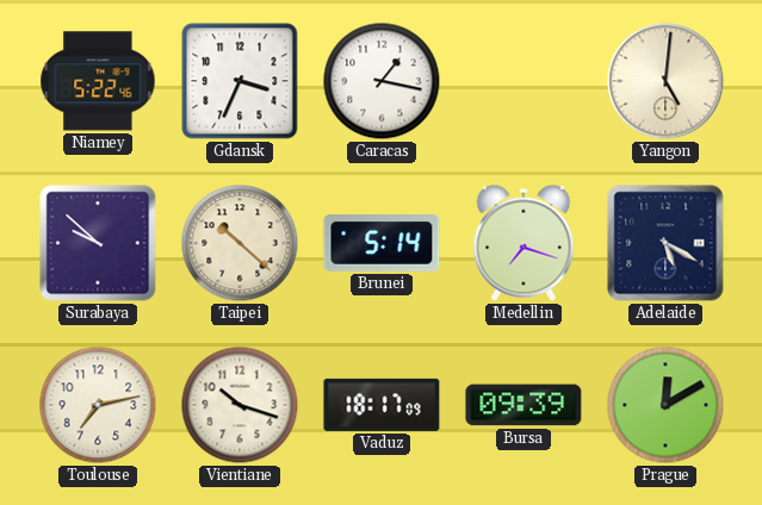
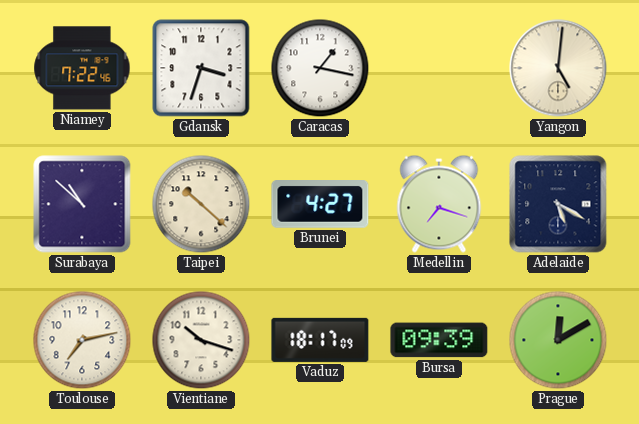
Niamey: 5:22 -> 7:22
Gdansk: 3:34 -> 3:33
Surabaya: 9:52 -> 10:52
Brunei: 5:14 -> 4:27
